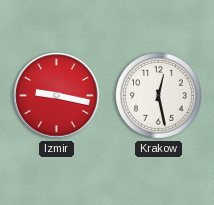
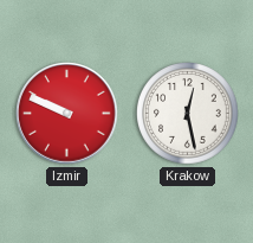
Izmir: 9:17 -> 9:49
